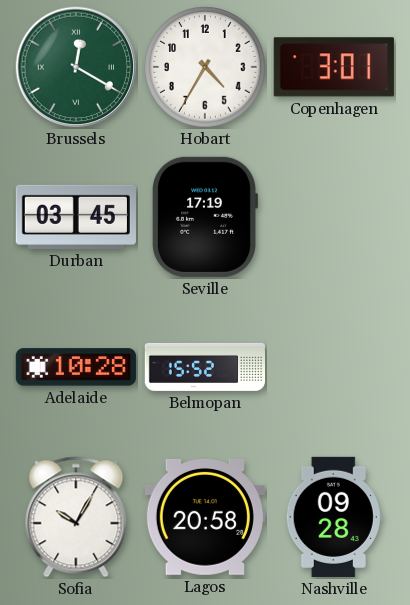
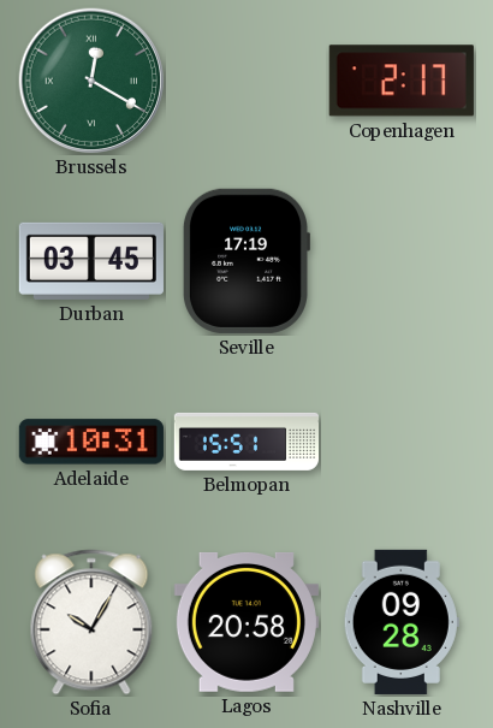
Hobart: 4:35 -> none
Copenhagen: 3:01 -> 2:17
Adelaide: 10:28 -> 10:31
Belmopan: 15:52 -> 15:51
